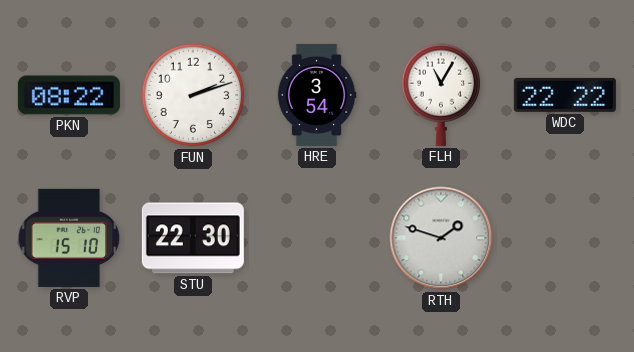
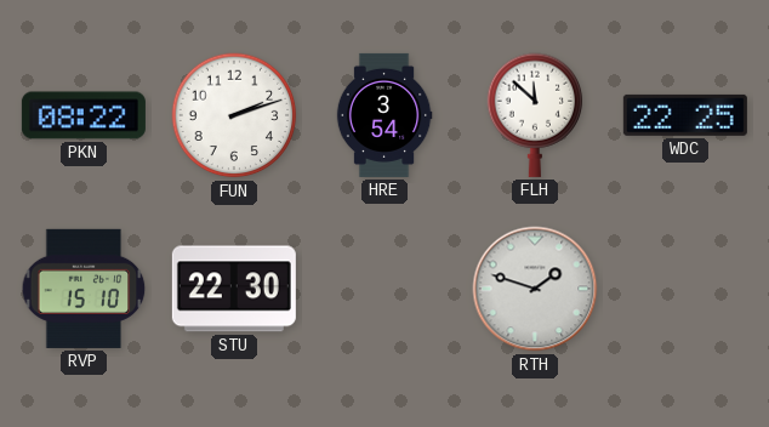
FLH: 11:05 -> 11:52
WDC: 22:22 -> 22:25
